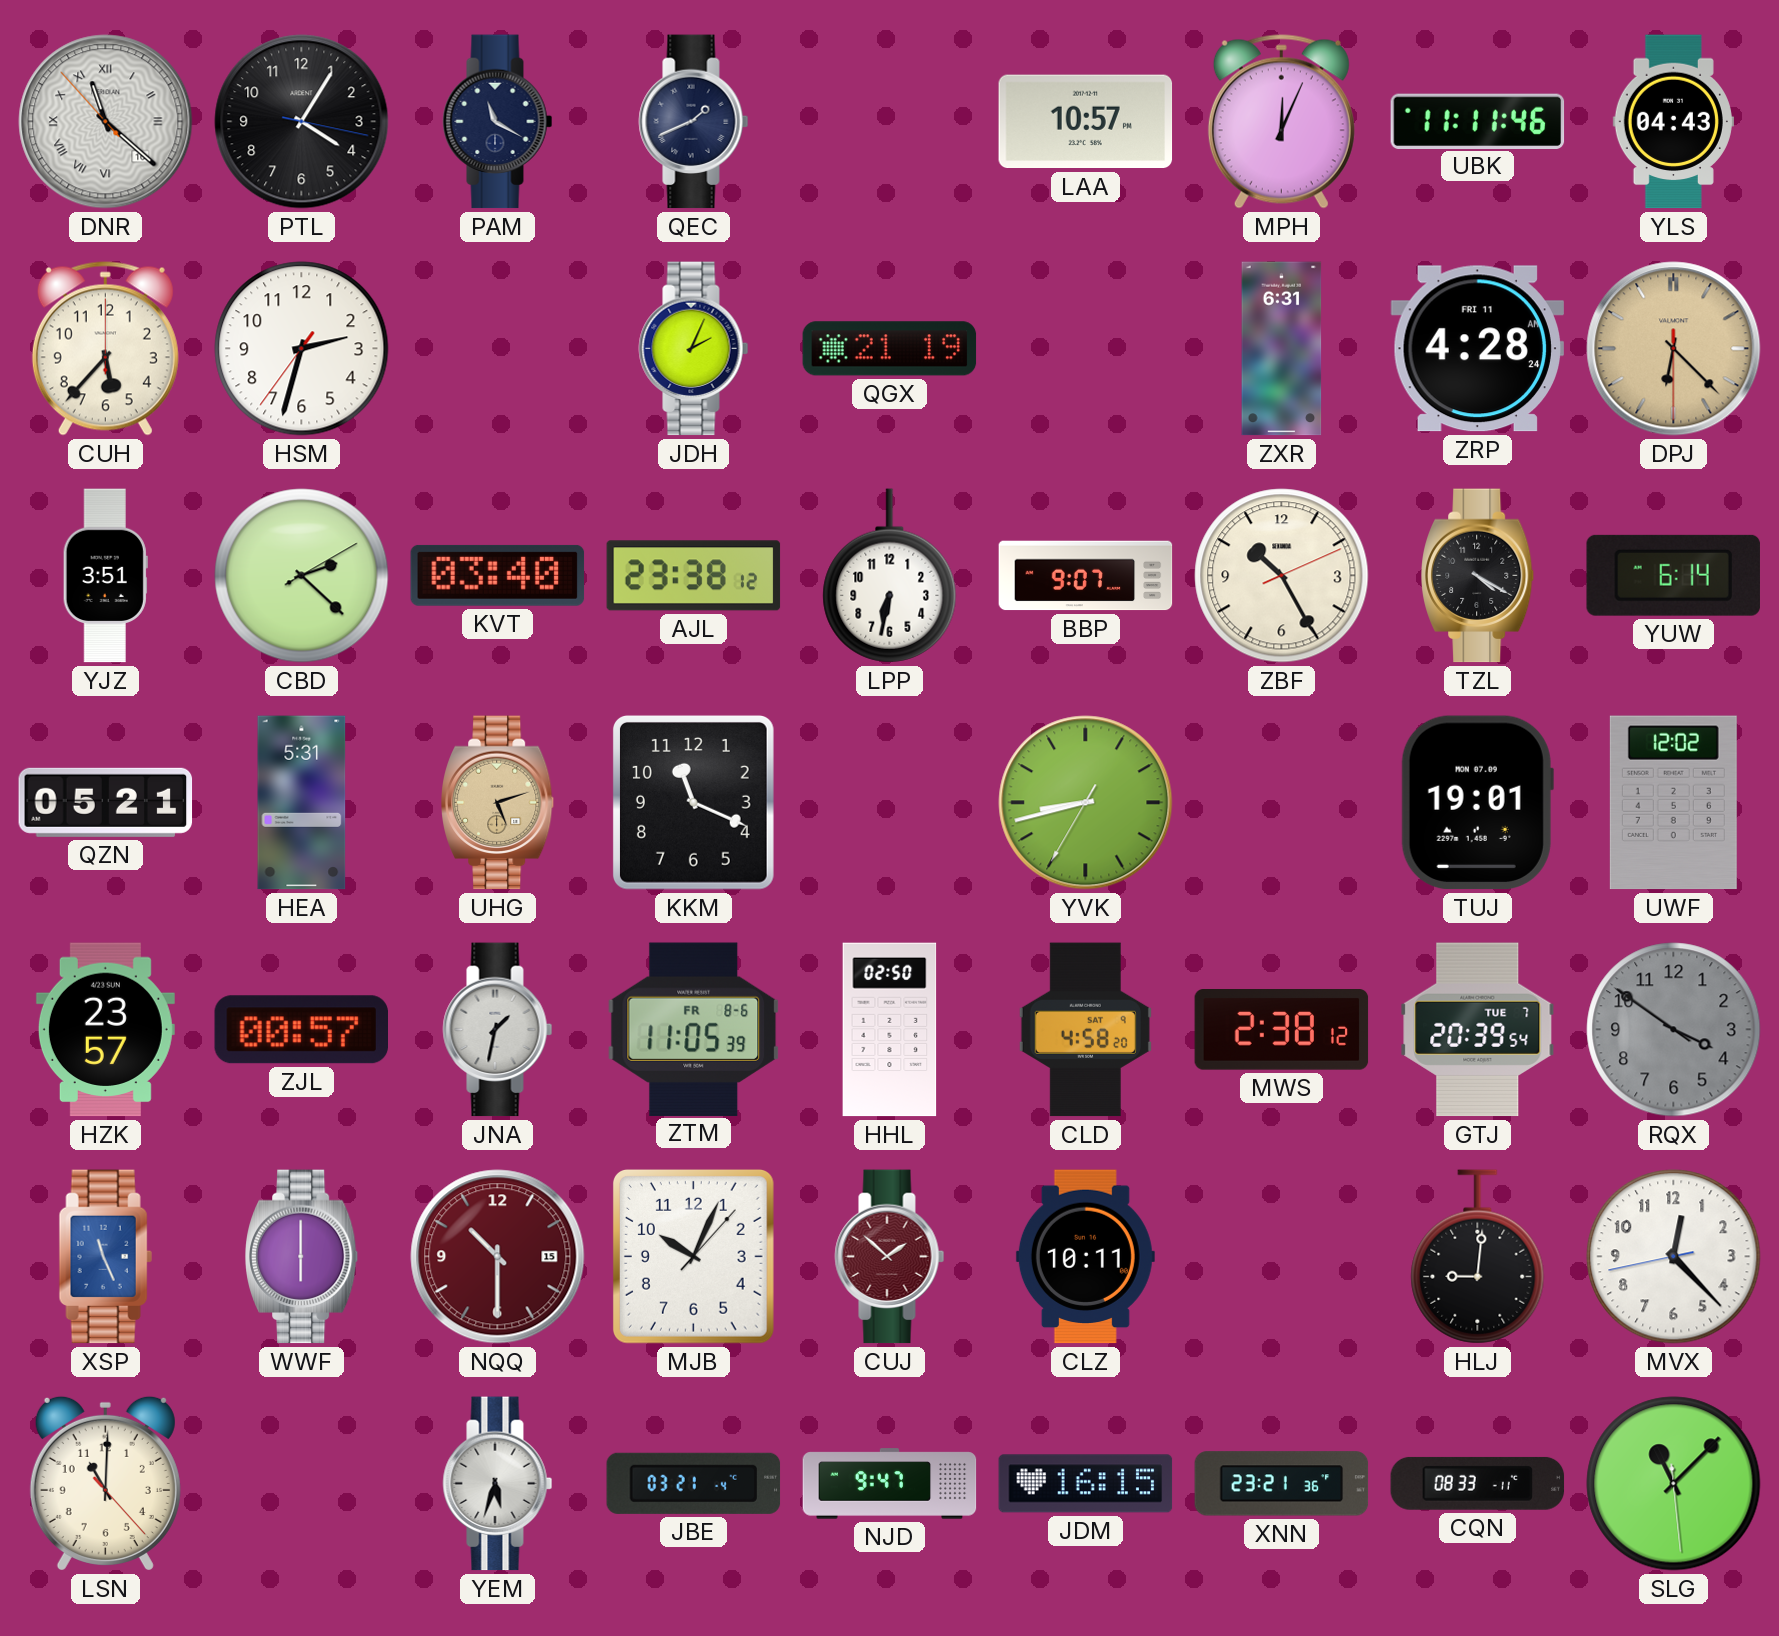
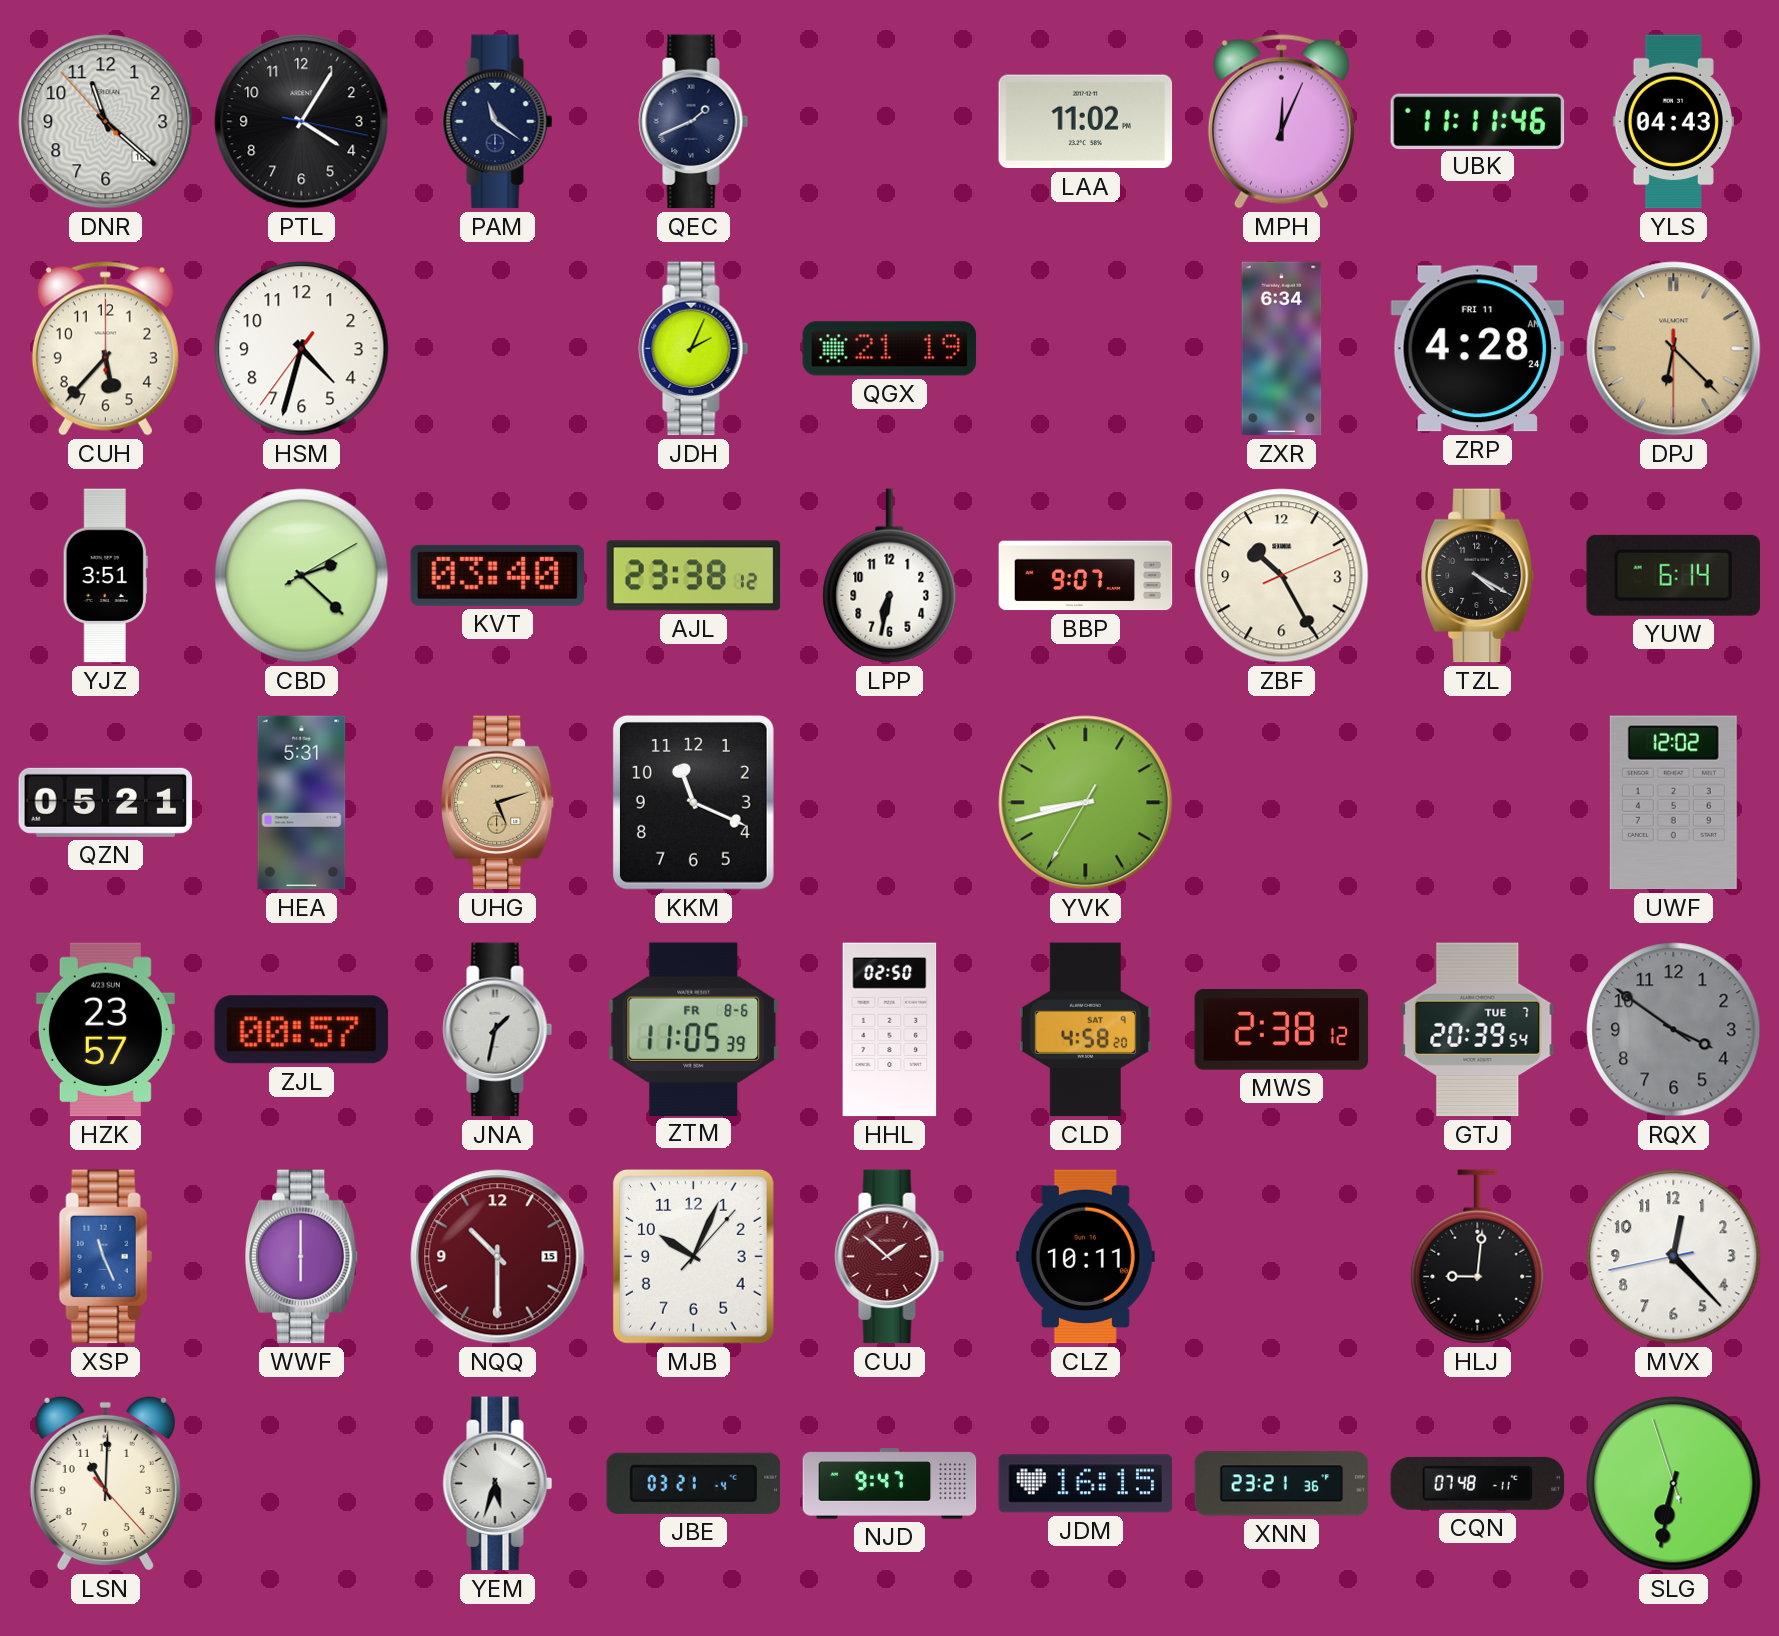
DNR numerals: Roman -> Arabic
PAM: 11:20 -> 11:21
LAA: 10:57 -> 11:02
HSM: 2:32 -> 4:32
ZXR: 6:31 -> 6:34
TUJ: 19:01 -> none
CQN: 08:33 -> 07:48
SLG: 11:07 -> 6:31
